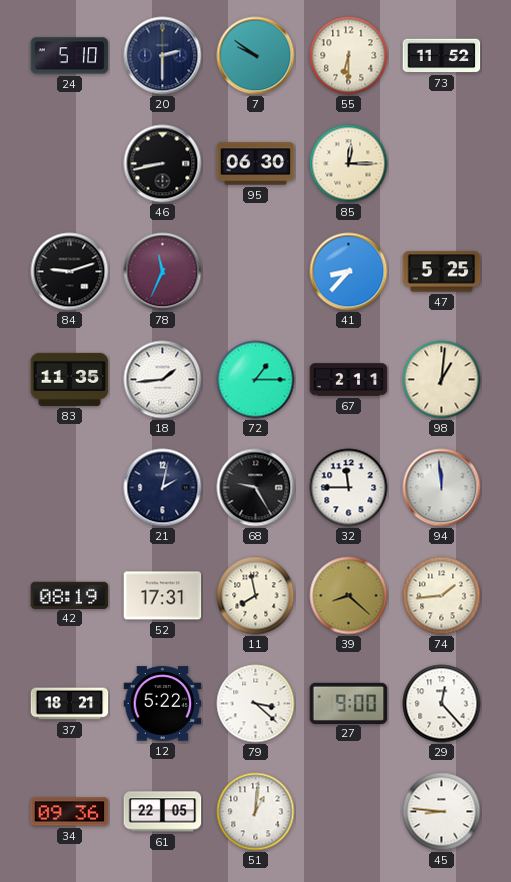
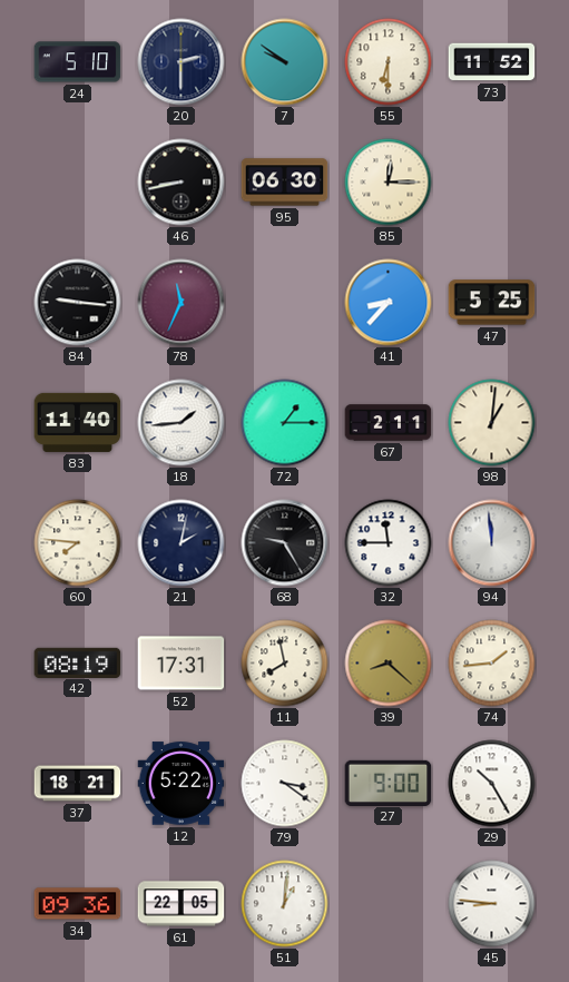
84: 9:12 -> 9:16
83: 11:35 -> 11:40
60: none -> 7:46
79: 3:22 -> 3:21
29: 12:23 -> 10:25
